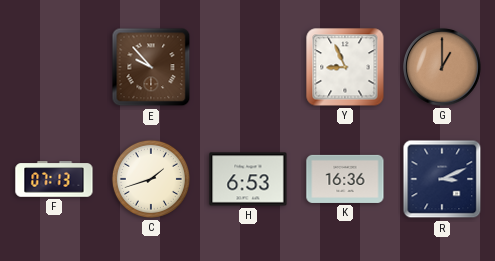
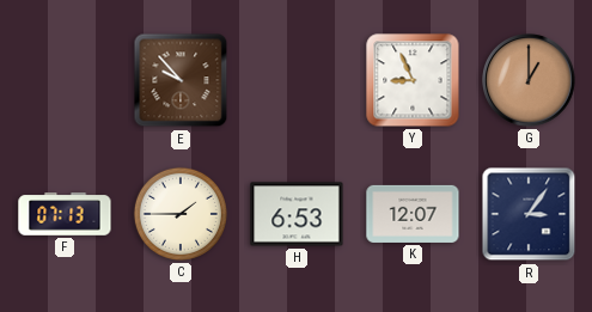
C: 1:42 -> 1:45
K: 16:36 -> 12:07
R: 3:11 -> 3:06
